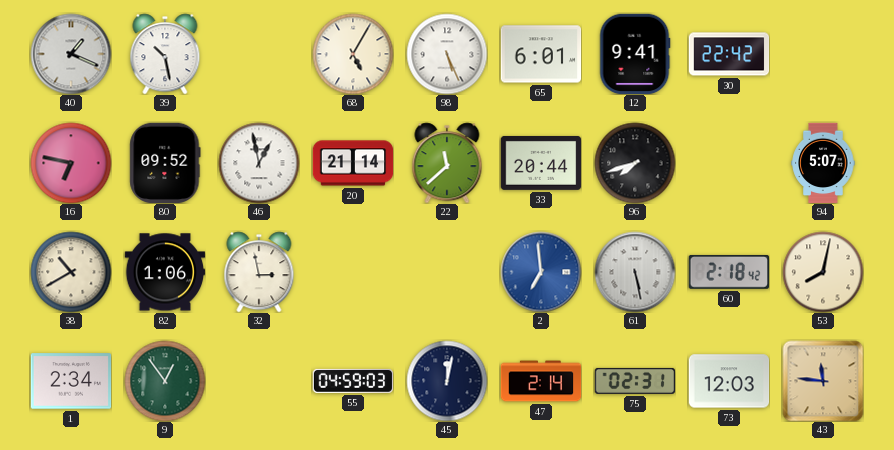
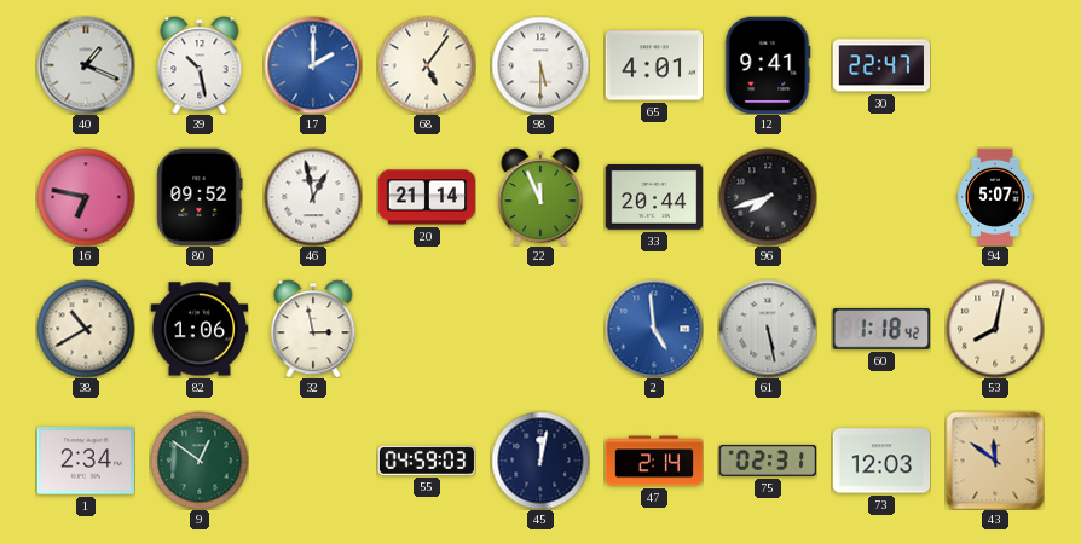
17: none -> 2:00
68: 5:05 -> 5:06
98: 5:26 -> 5:30
65: 6:01 -> 4:01
30: 22:42 -> 22:47
22: 11:38 -> 11:56
2: 6:59 -> 4:59
60: 2:18 -> 1:18
9: 12:54 -> 12:51
43: 11:46 -> 11:51
